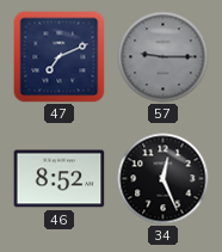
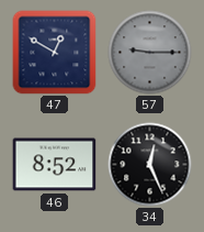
47: 7:11 -> 12:50
